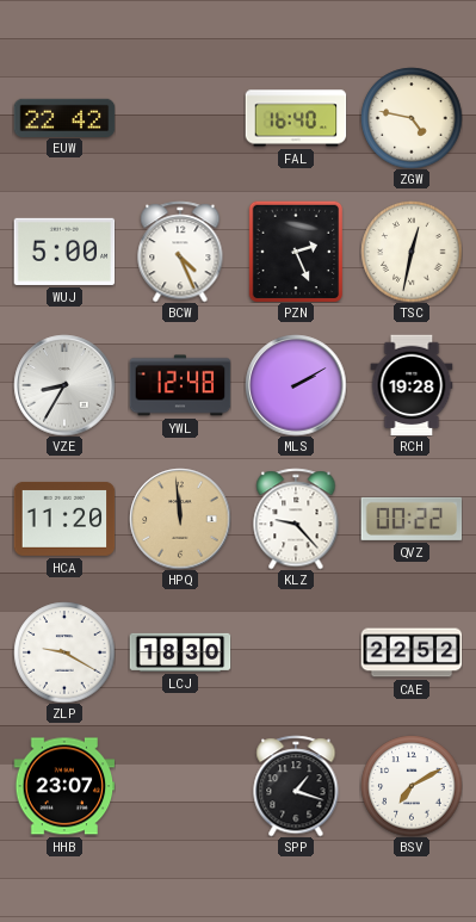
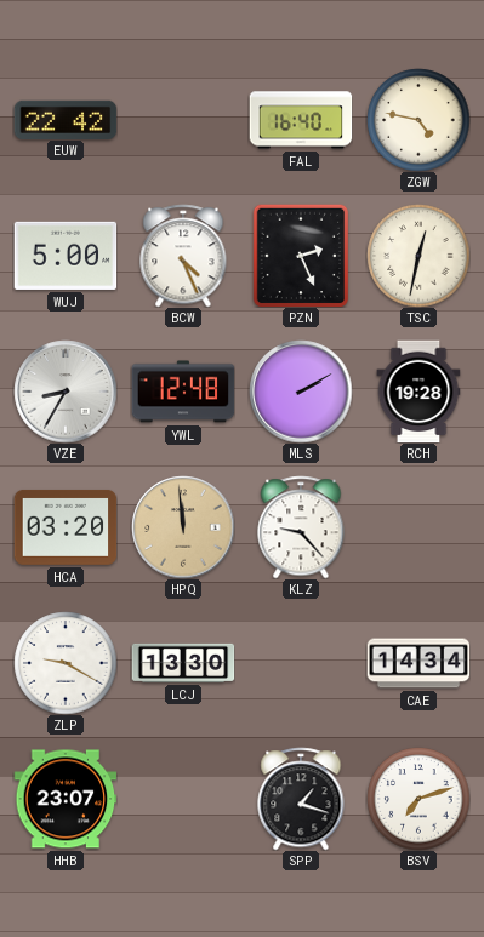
HCA: 11:20 -> 03:20
QVZ: 00:22 -> none
LCJ: 18:30 -> 13:30
CAE: 22:52 -> 14:34
BSV: 7:10 -> 7:12
